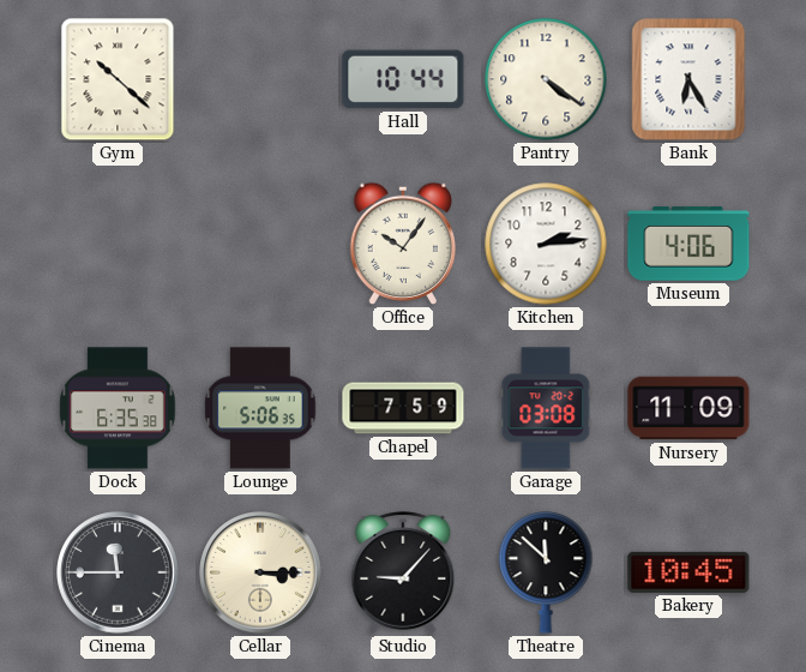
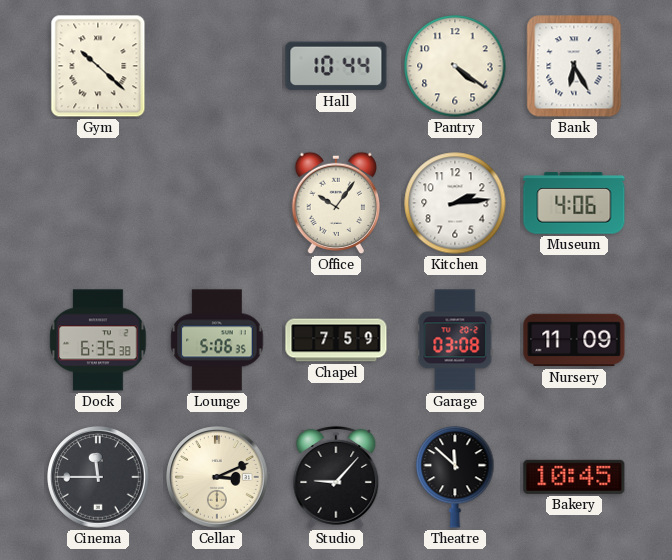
Cellar: 3:15 -> 3:11
